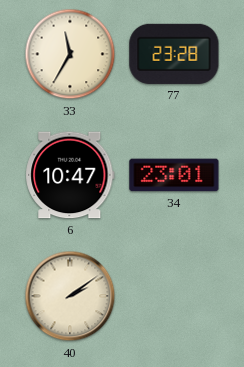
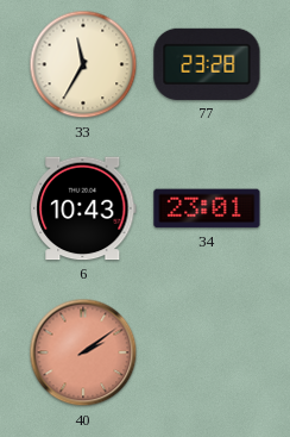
6: 10:47 -> 10:43
40 dial: cream -> salmon
